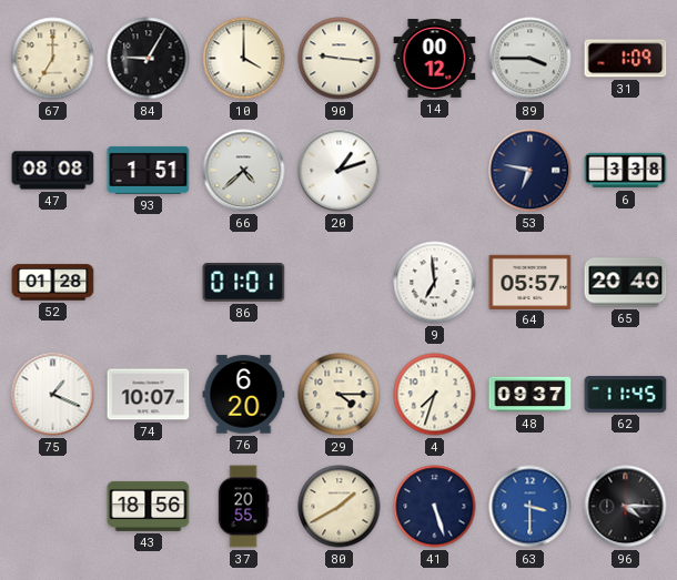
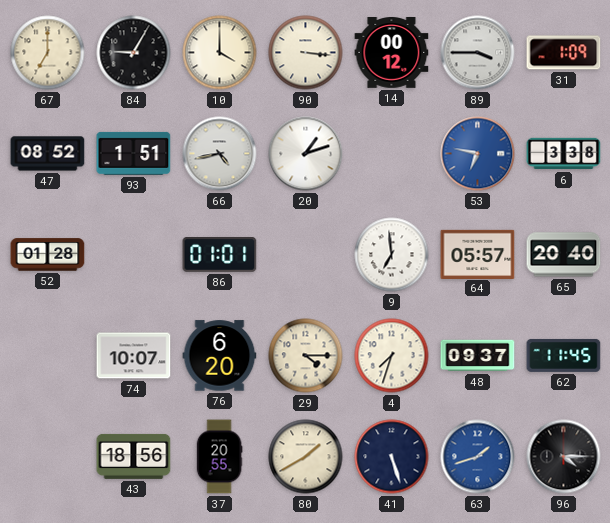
90: 9:16 -> 3:16
47: 08:08 -> 08:52
66: 4:38 -> 4:43
53 dial: navy -> blue
75: 1:19 -> none
63: 3:30 -> 1:42
